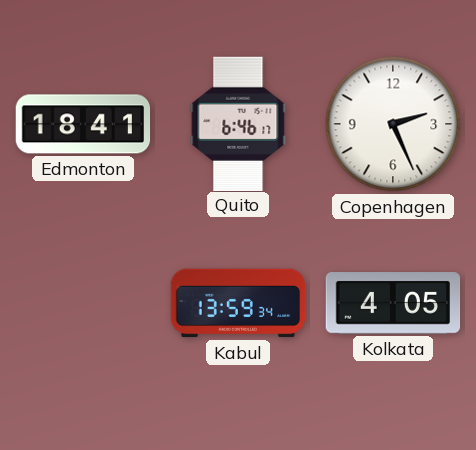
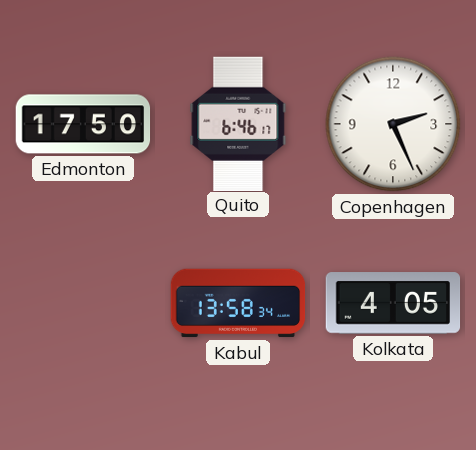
Edmonton: 18:41 -> 17:50
Kabul: 13:59 -> 13:58
